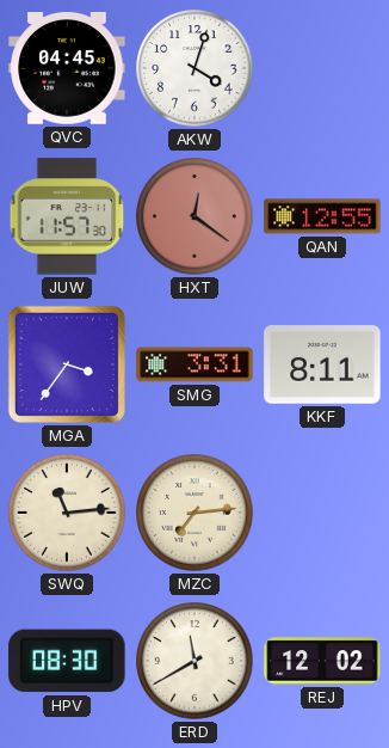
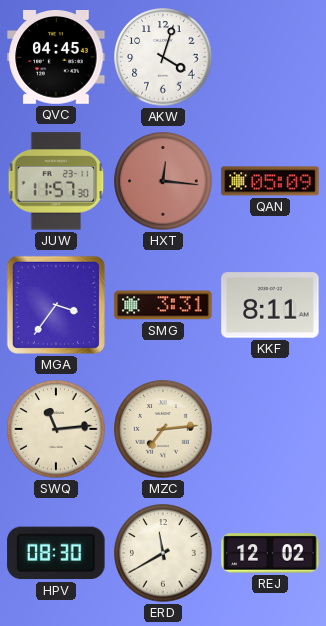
HXT: 12:21 -> 12:16
QAN: 12:55 -> 05:09
